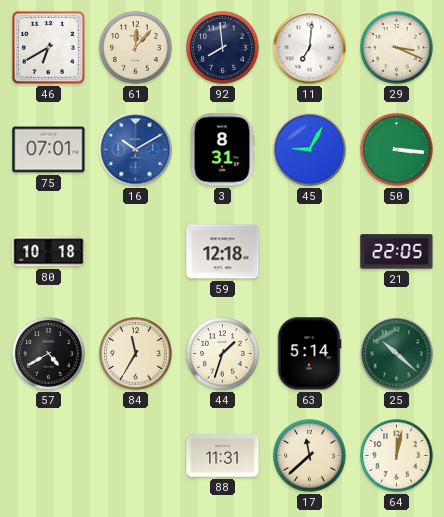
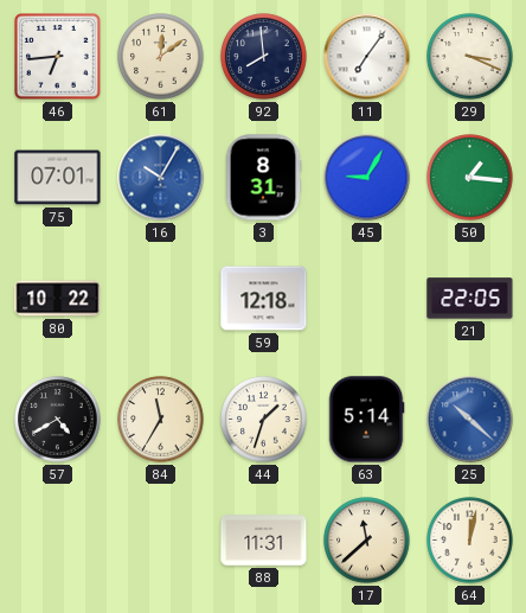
46: 6:40 -> 6:44
61: 12:07 -> 12:09
11: 7:01 -> 7:06
16: 10:10 -> 10:05
50: 3:16 -> 1:16
80: 10:18 -> 10:22
25 dial: green -> blue
